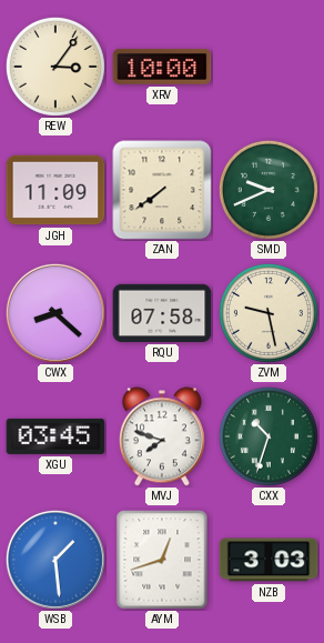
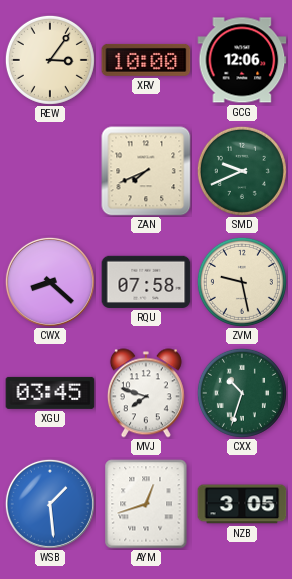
GCG: none -> 12:06
JGH: 11:09 -> none
ZAN: 7:39 -> 7:41
NZB: 3:03 -> 3:05
